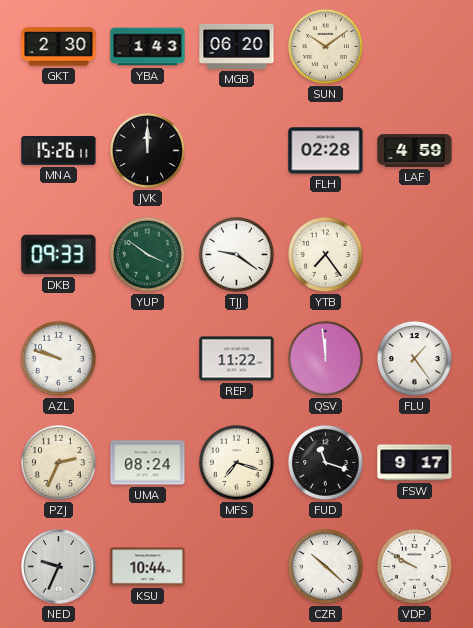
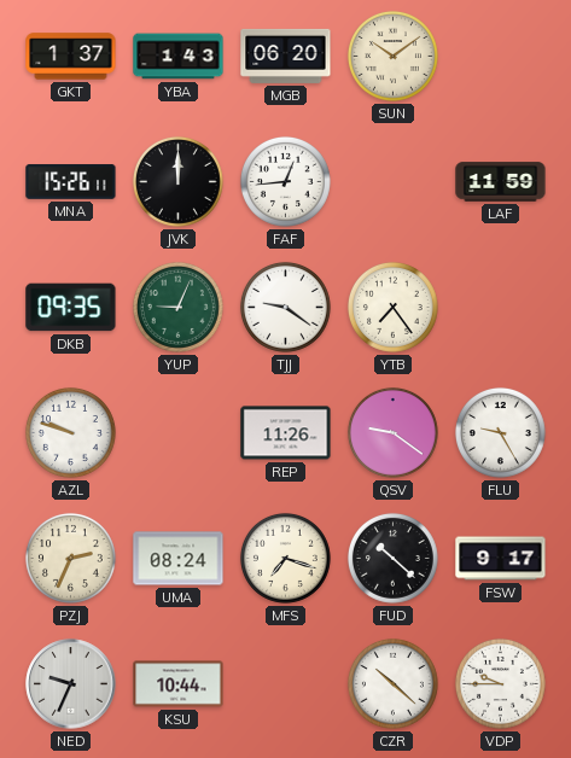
GKT: 2:30 -> 1:37
FAF: none -> 12:44
FLH: 02:28 -> none
LAF: 4:59 -> 11:59
DKB: 09:33 -> 09:35
YUP: 3:51 -> 9:04
REP: 11:22 -> 11:26
QSV: 11:59 -> 9:21
FLU: 1:24 -> 9:25
FUD: 11:18 -> 10:22
VDP: 9:50 -> 9:45
